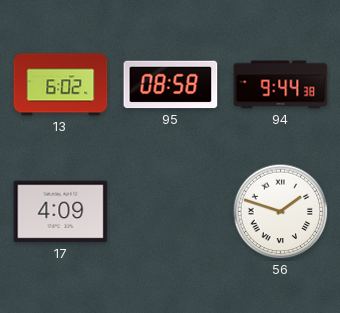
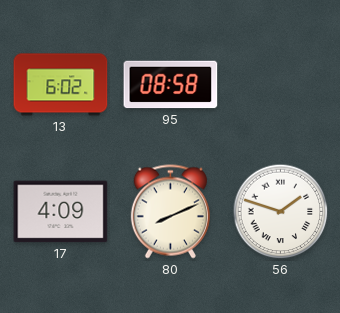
94: 9:44 -> none
80: none -> 8:11
